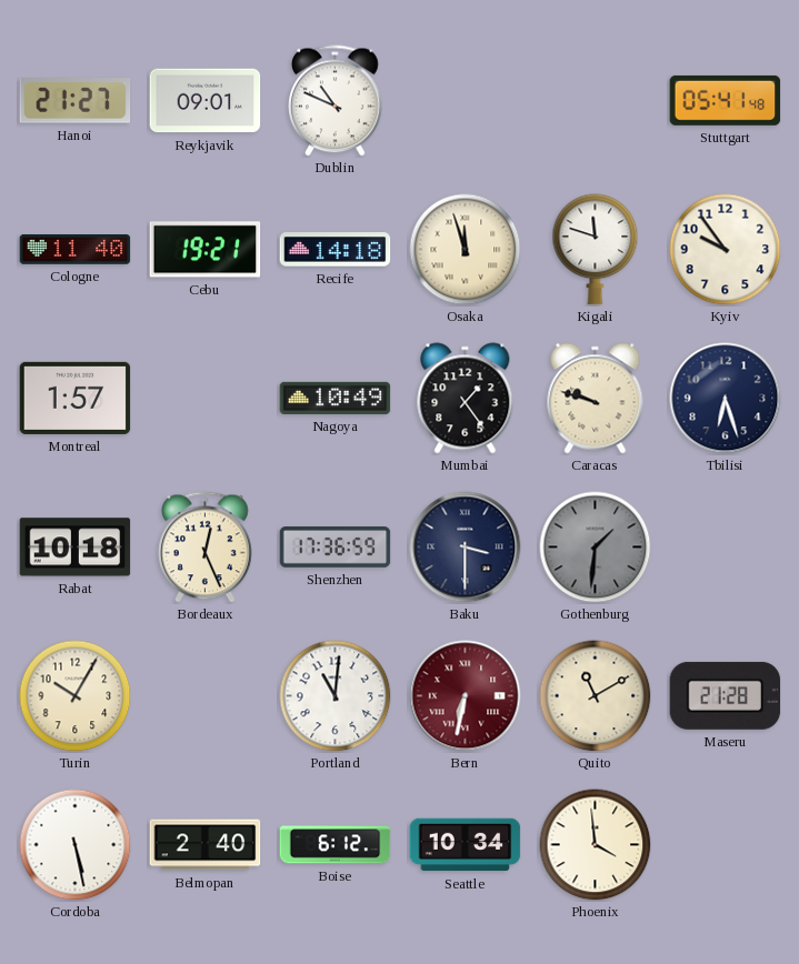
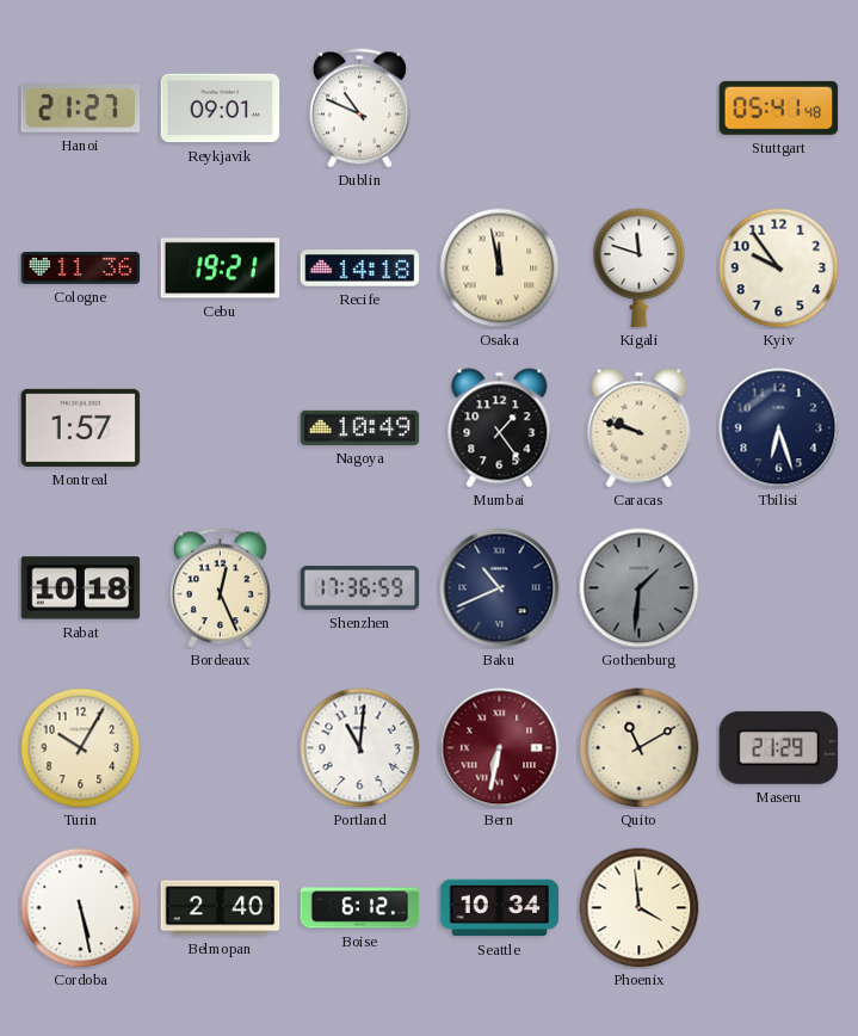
Cologne: 11:40 -> 11:36
Osaka: 11:57 -> 11:58
Baku: 3:30 -> 10:41
Maseru: 21:28 -> 21:29
